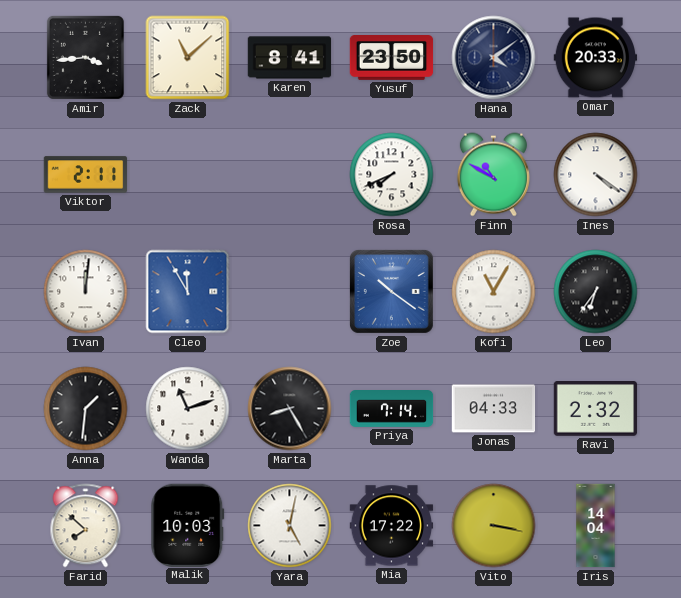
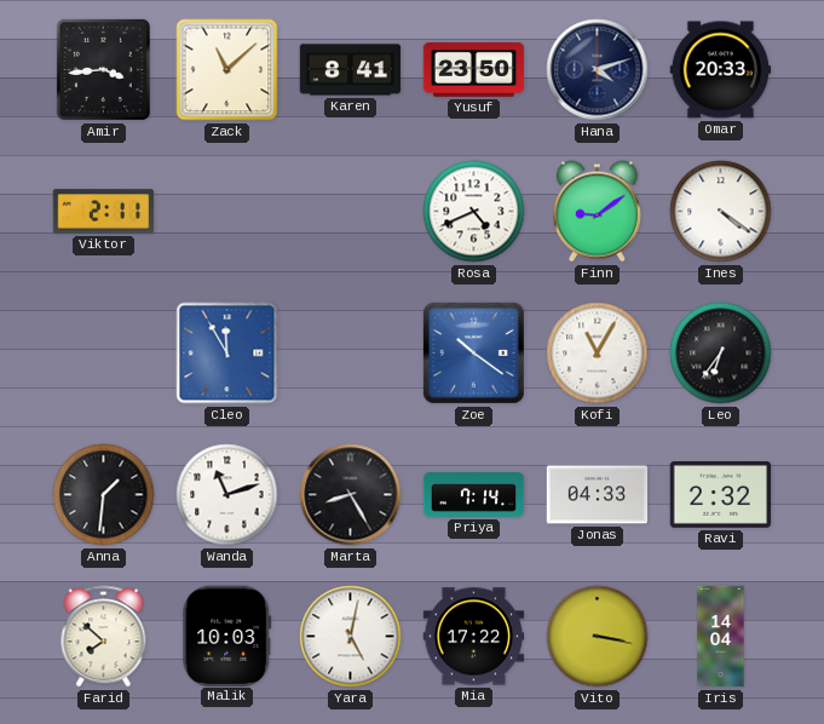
Hana: 4:09 -> 4:12
Rosa: 7:41 -> 4:41
Finn: 10:50 -> 9:09
Ivan: 12:01 -> none
